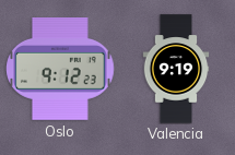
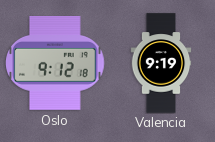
Oslo: 9:12:23 -> 9:12:18
